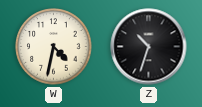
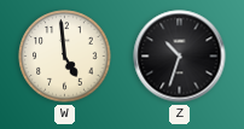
W: 4:32 -> 4:59
